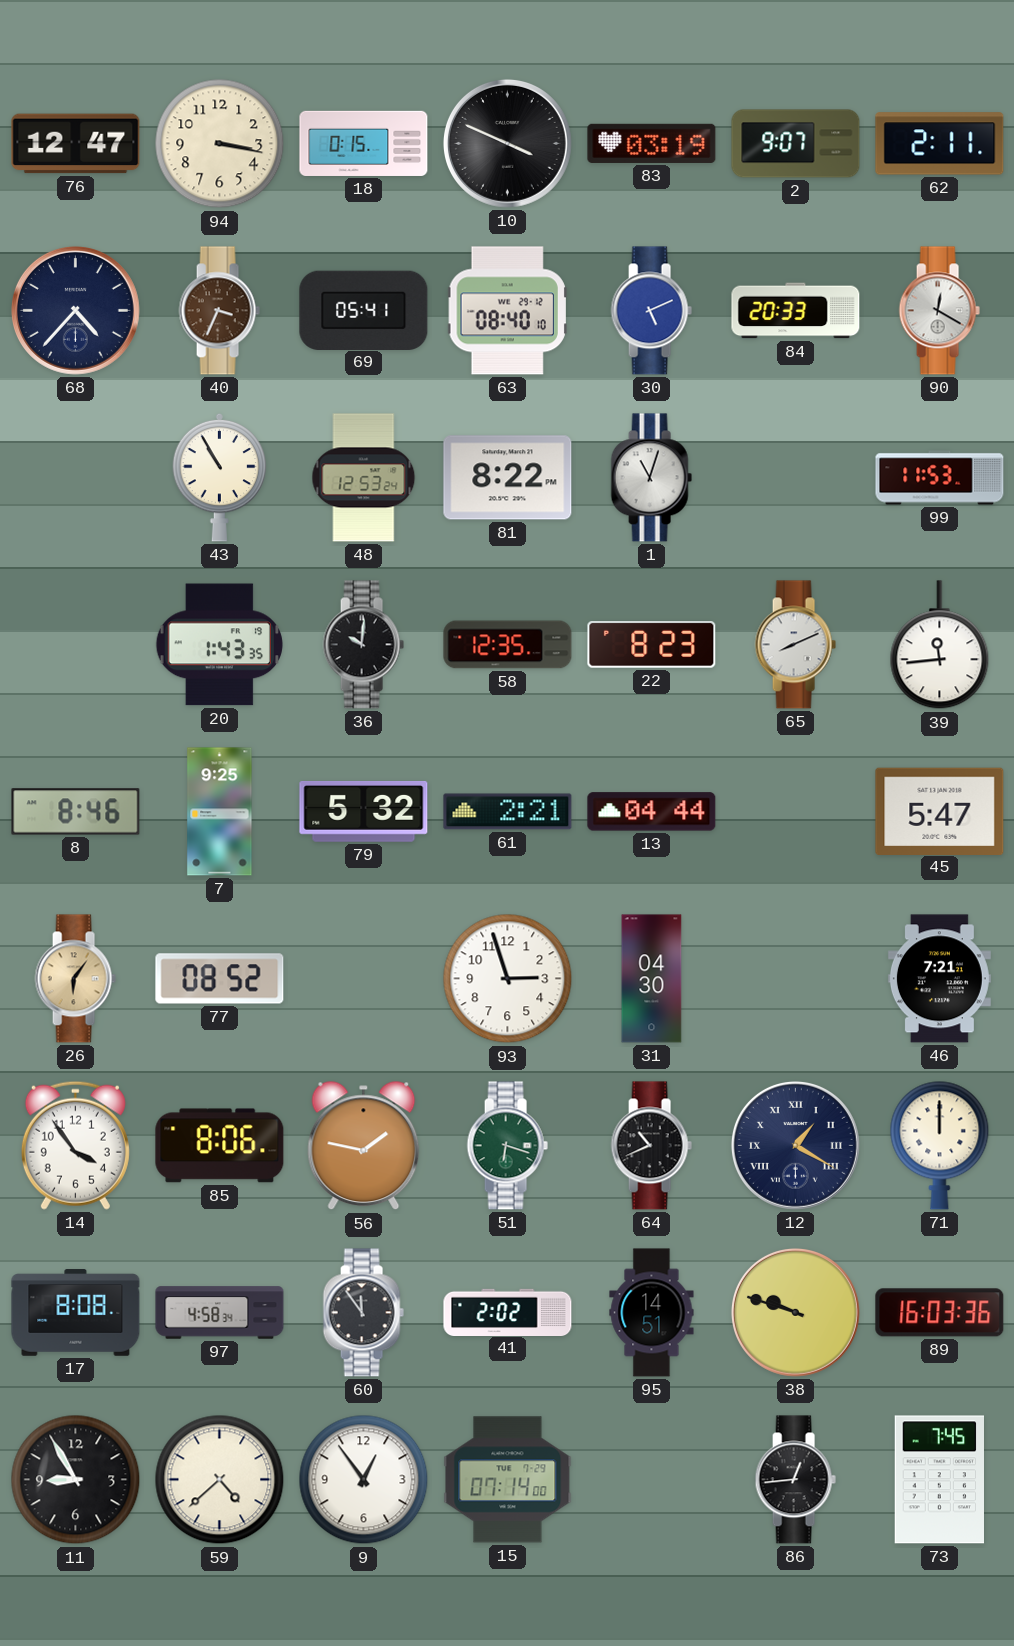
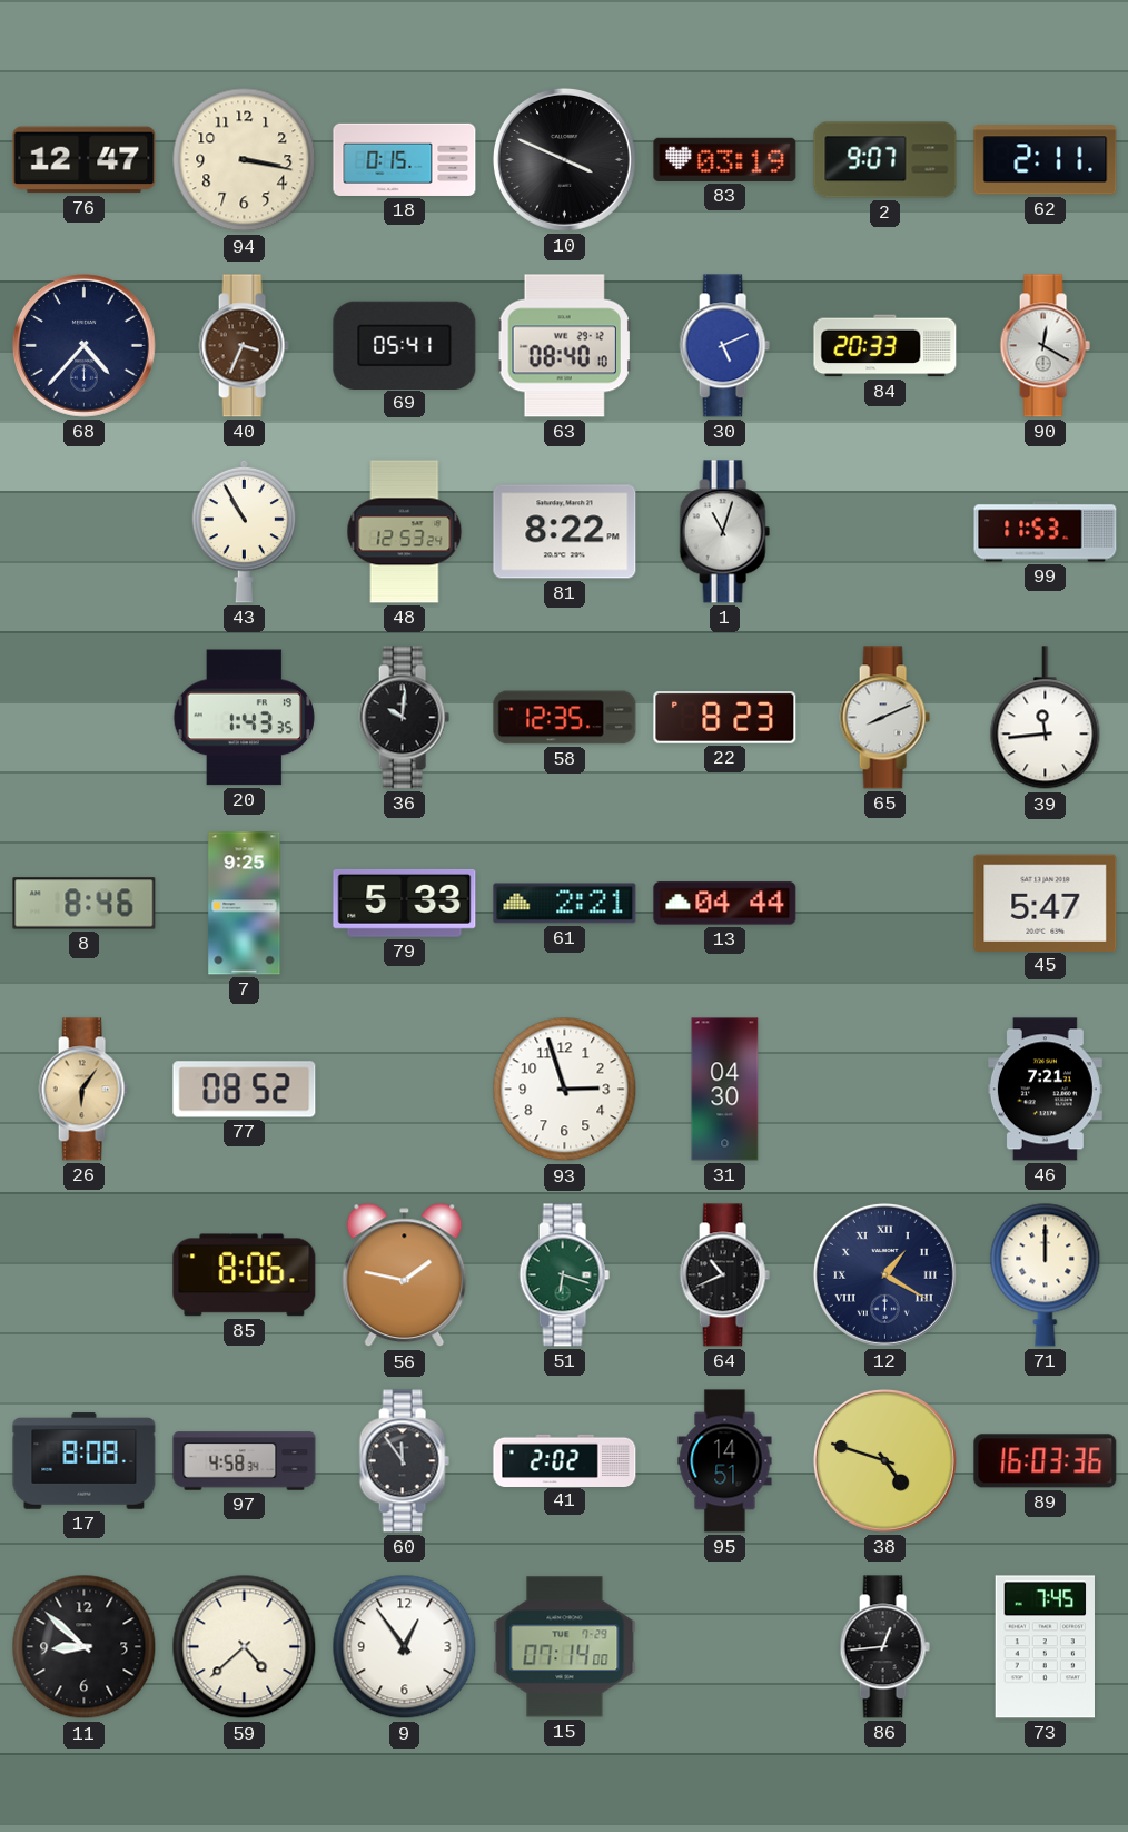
79: 5:32 -> 5:33
14: 3:54 -> none
38: 9:48 -> 4:48
11: 8:55 -> 8:52
